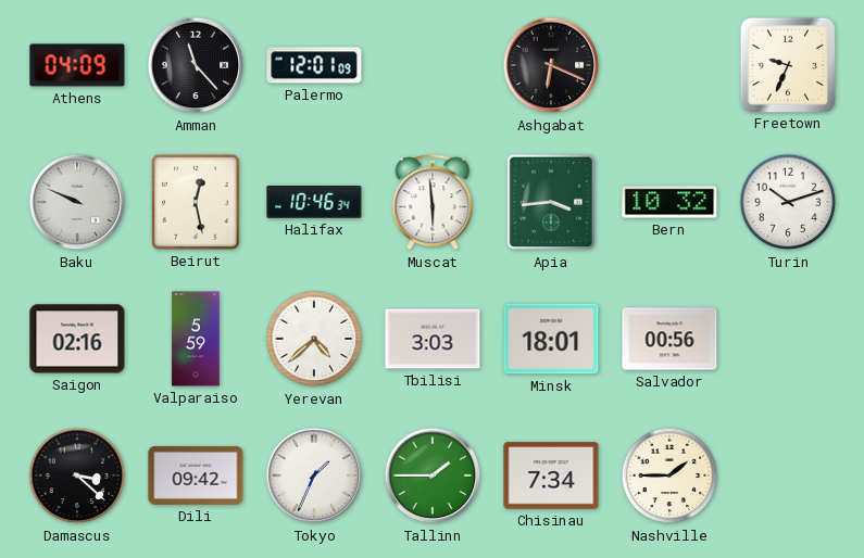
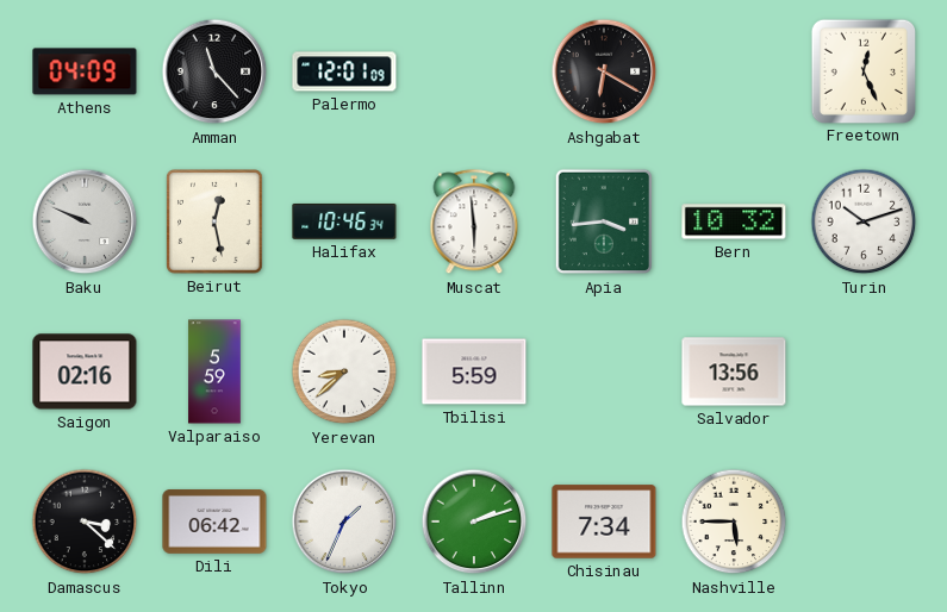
Ashgabat: 6:19 -> 6:20
Freetown: 9:34 -> 12:26
Yerevan: 4:38 -> 8:38
Tbilisi: 3:03 -> 5:59
Minsk: 18:01 -> none
Salvador: 00:56 -> 13:56
Dili: 09:42 -> 06:42
Tallinn: 1:45 -> 2:12
Nashville: 1:45 -> 5:45
